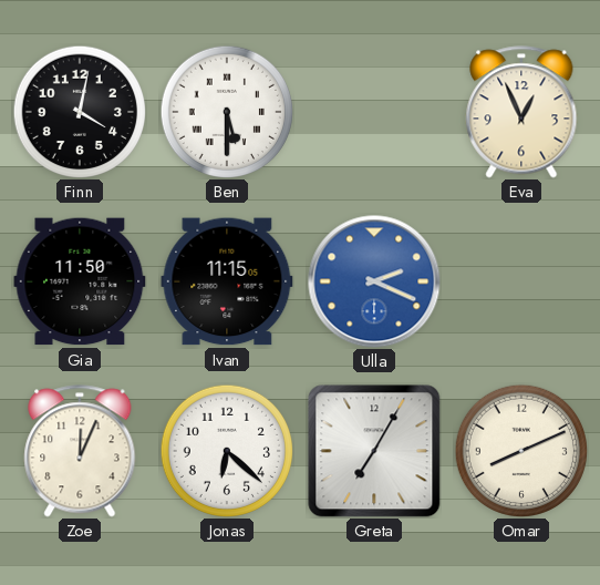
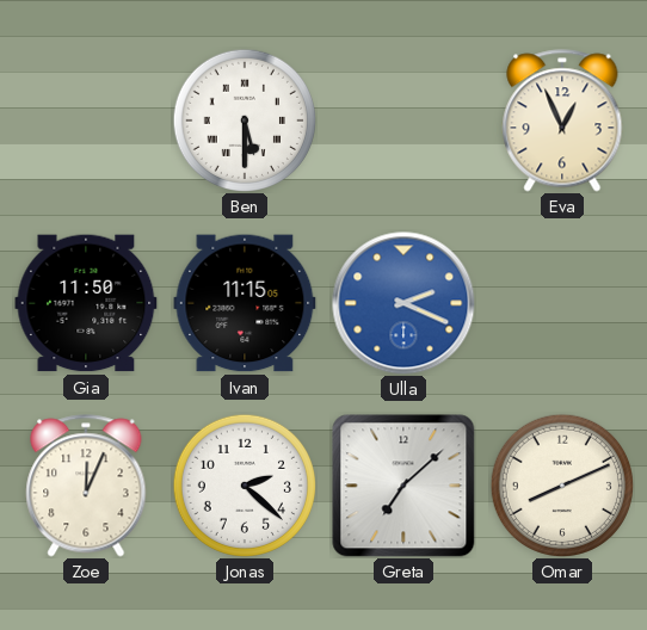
Finn: 4:02 -> none
Jonas: 6:22 -> 2:22
Greta: 7:05 -> 7:08
